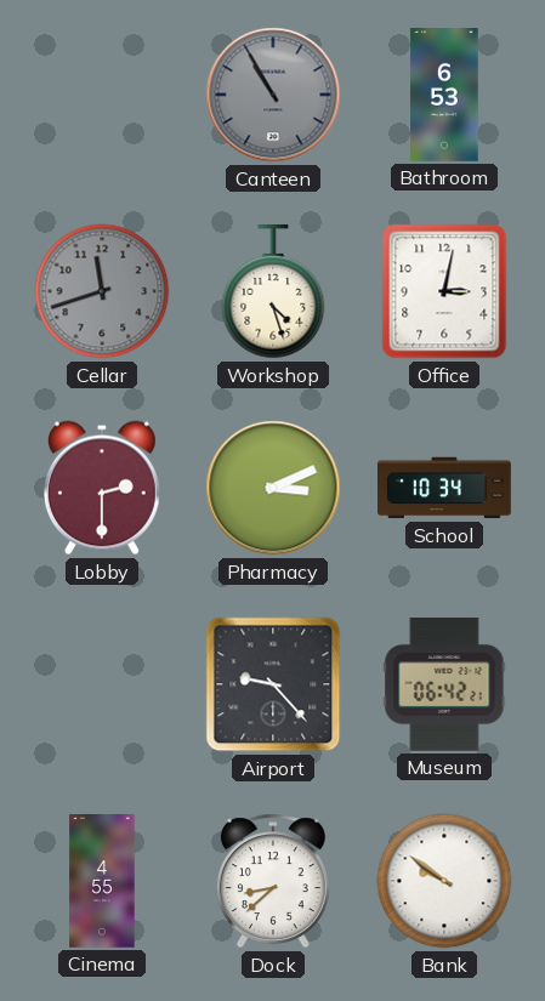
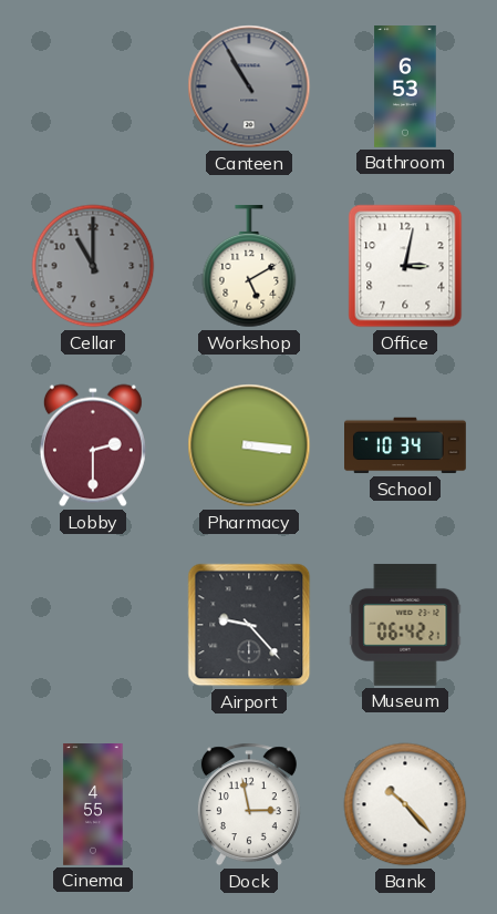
Cellar: 11:42 -> 11:00
Workshop: 4:27 -> 5:10
Pharmacy: 3:11 -> 3:16
Dock: 8:38 -> 2:58
Bank: 9:51 -> 10:23
